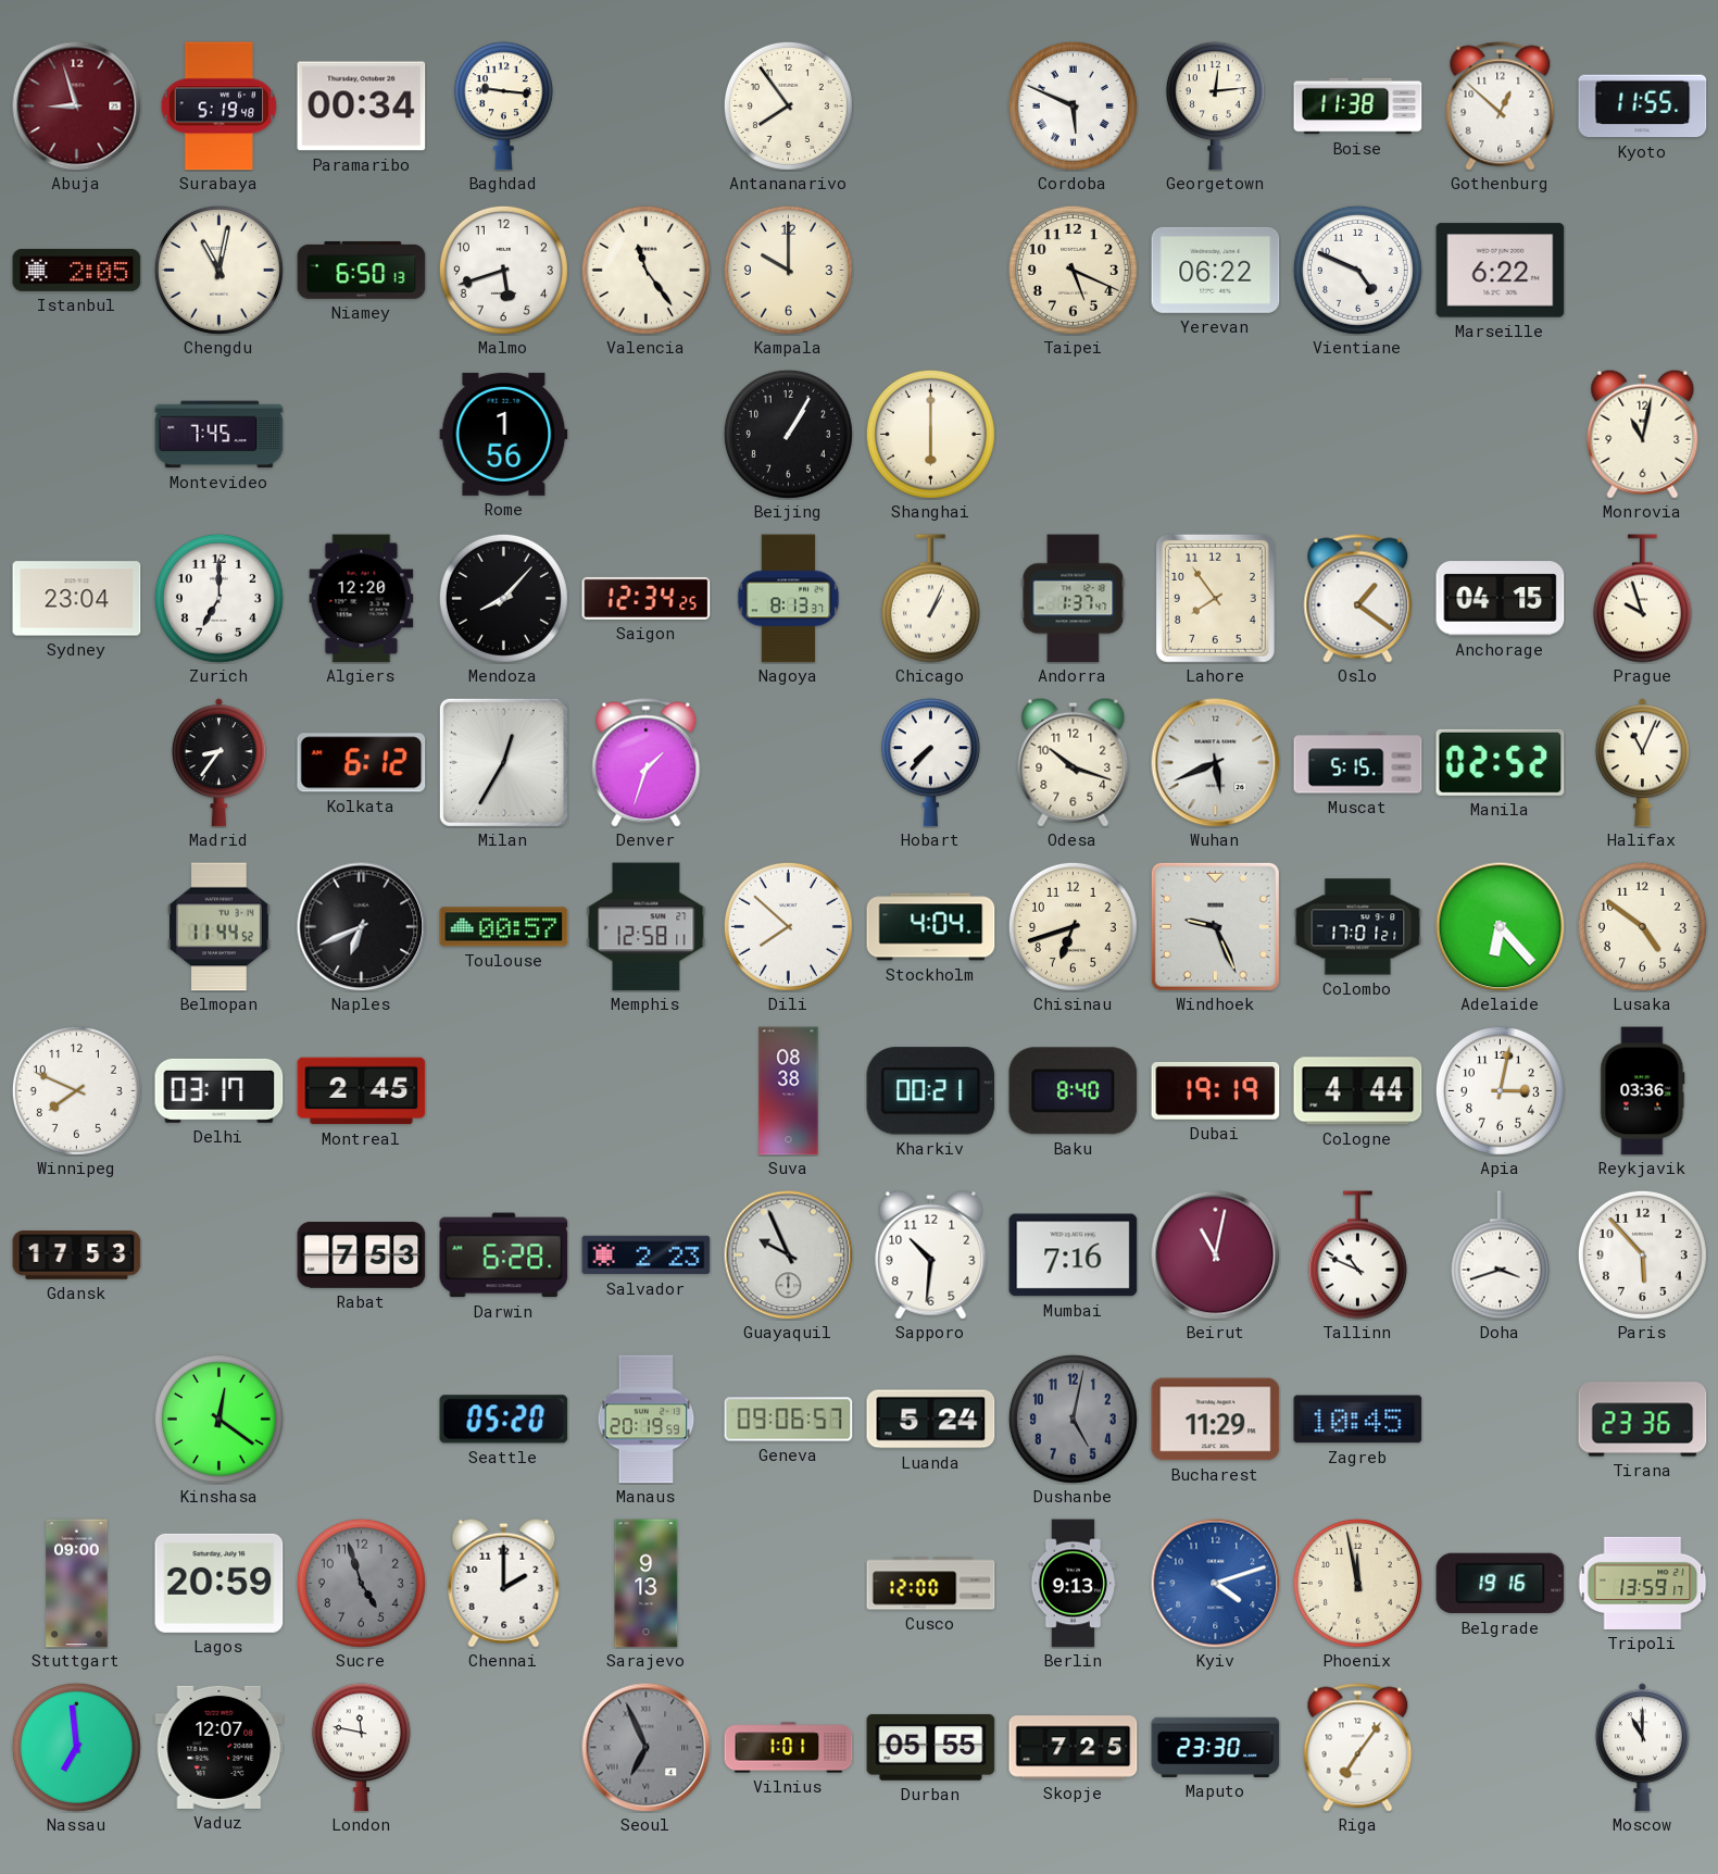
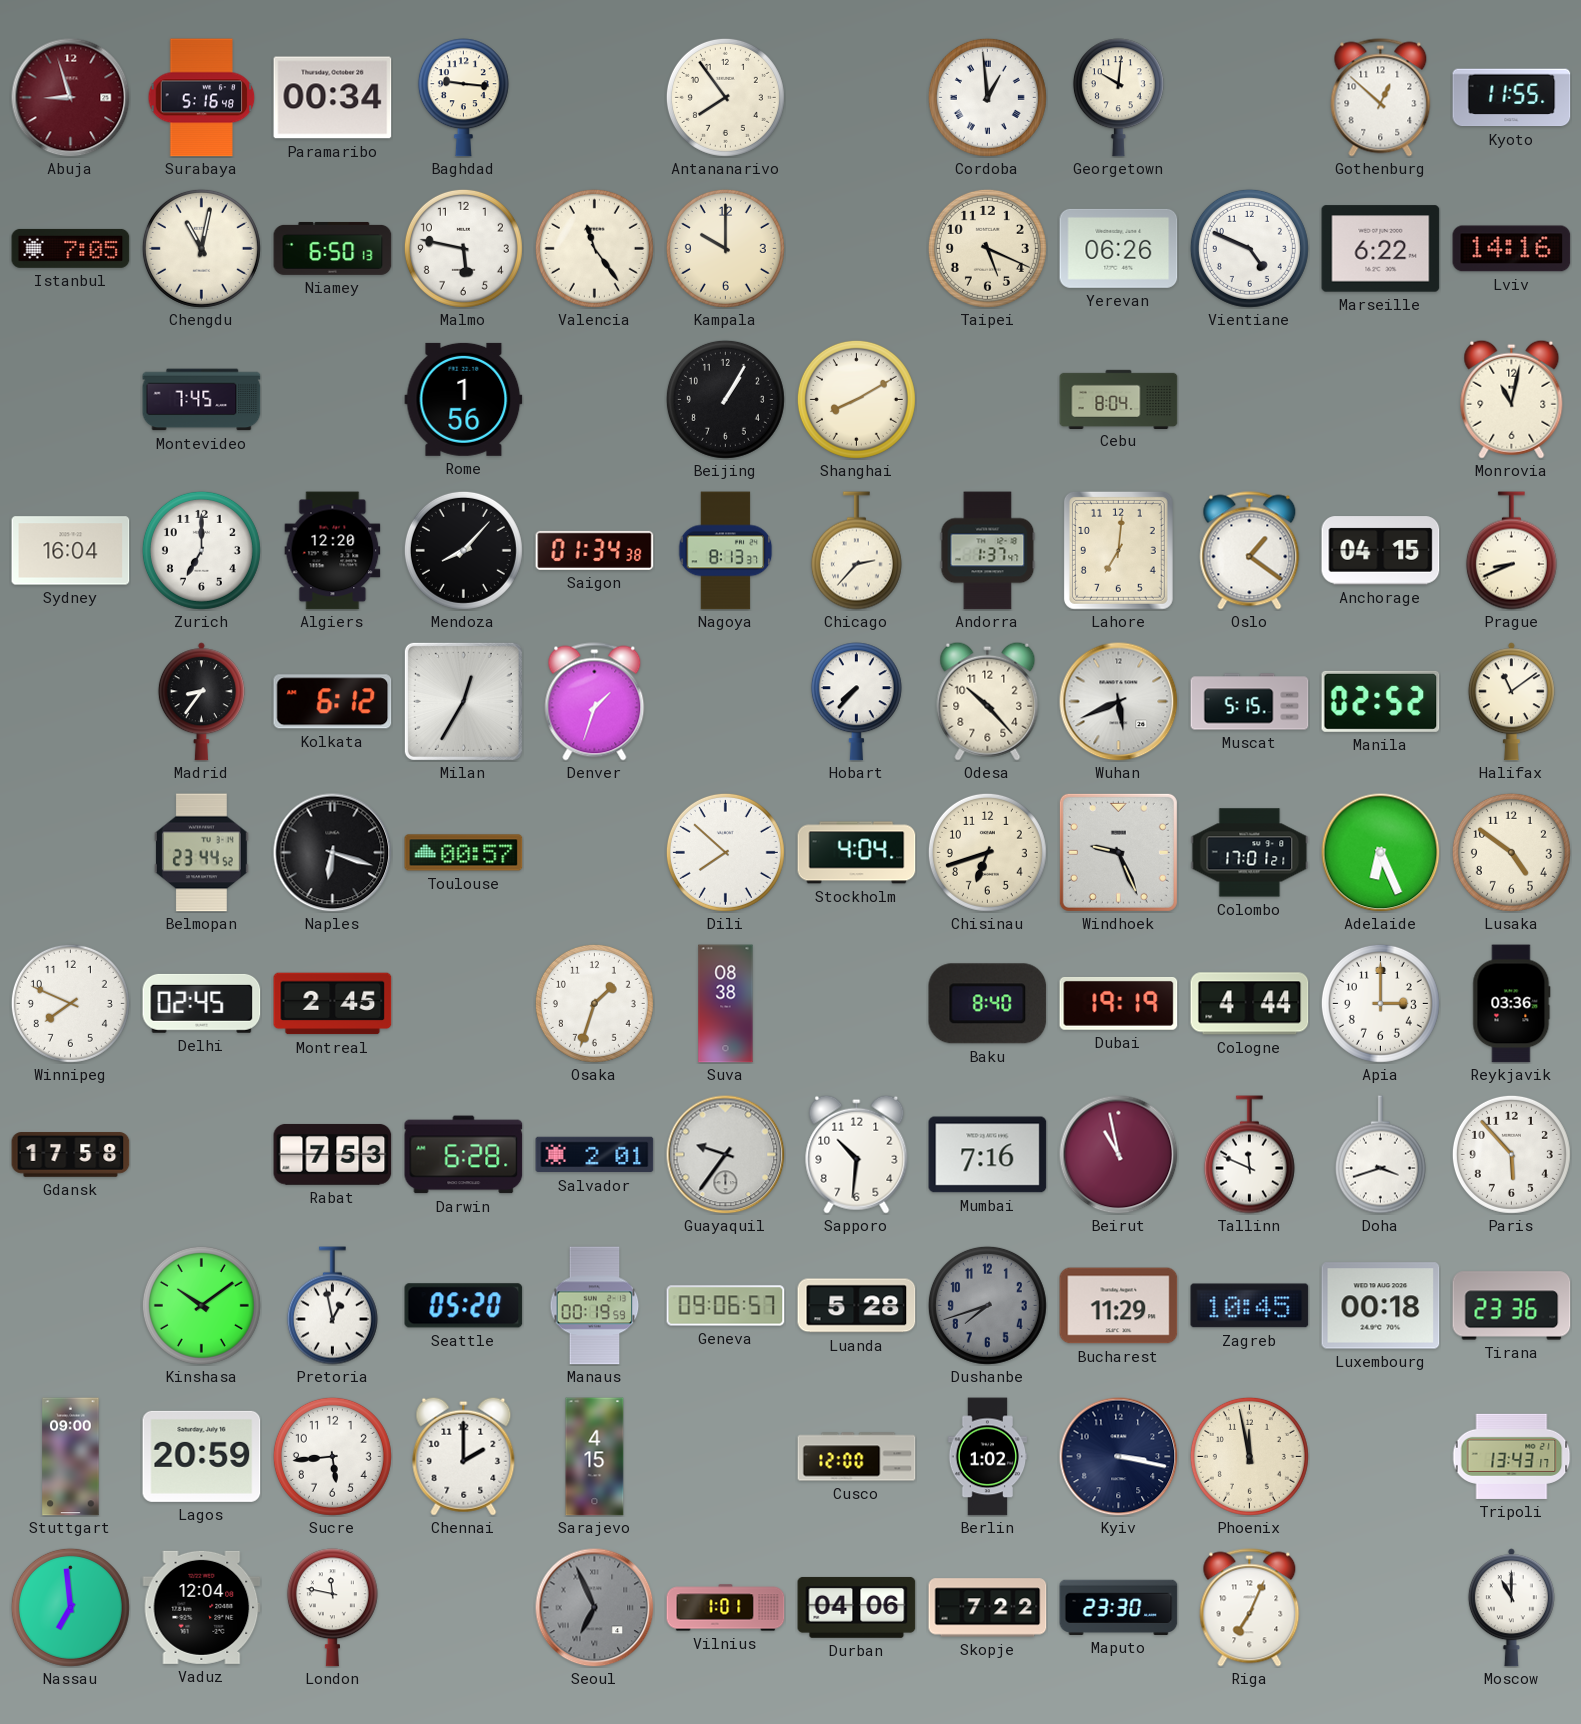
Surabaya: 5:19 -> 5:16
Cordoba: 5:49 -> 12:59
Georgetown: 12:14 -> 10:01
Boise: 11:38 -> none
Istanbul: 2:05 -> 7:05
Malmo: 5:42 -> 5:47
Yerevan: 06:22 -> 06:26
Lviv: none -> 14:16
Shanghai: 6:00 -> 8:10
Cebu: none -> 8:04
Sydney: 23:04 -> 16:04
Saigon: 12:34 -> 01:34
Chicago: 1:04 -> 2:37
Lahore: 7:54 -> 7:01
Prague: 9:57 -> 8:41
Odesa: 10:18 -> 10:23
Halifax: 11:04 -> 11:09
Belmopan: 11:44 -> 23:44
Naples: 6:41 -> 6:18
Memphis: 12:58 -> none
Adelaide: 6:23 -> 6:26
Delhi: 03:17 -> 02:45
Osaka: none -> 1:33
Kharkiv: 00:21 -> none
Apia: 3:02 -> 3:00
Gdansk: 17:53 -> 17:58
Salvador: 2:23 -> 2:01
Guayaquil: 9:56 -> 9:36
Beirut: 11:02 -> 10:58
Tallinn: 10:49 -> 11:49
Kinshasa: 12:21 -> 10:09
Pretoria: none -> 12:58
Manaus: 20:19 -> 00:19
Luanda: 5:24 -> 5:28
Dushanbe: 5:02 -> 7:42
Luxembourg: none -> 00:18
Sucre: 4:57 -> 5:44
Sucre dial: grey -> white
Sarajevo: 9:13 -> 4:15
Berlin: 9:13 -> 1:02
Kyiv: 4:12 -> 3:17
Kyiv dial: blue -> navy
Belgrade: 19:16 -> none
Tripoli: 13:59 -> 13:43
Vaduz: 12:07 -> 12:04
Durban: 05:55 -> 04:06
Skopje: 7:25 -> 7:22
Riga: 7:06 -> 7:04
